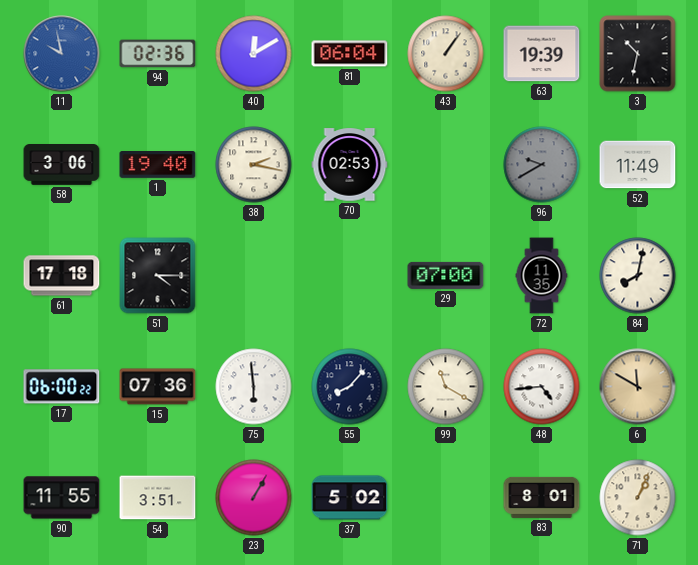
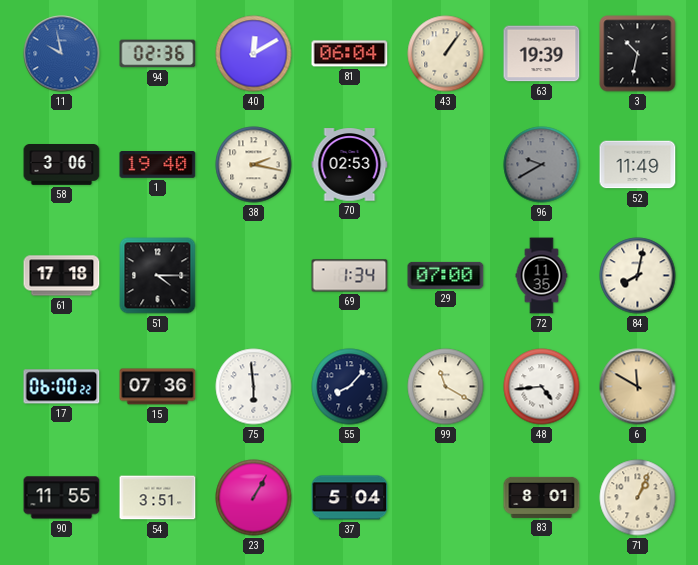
69: none -> 1:34
37: 5:02 -> 5:04
